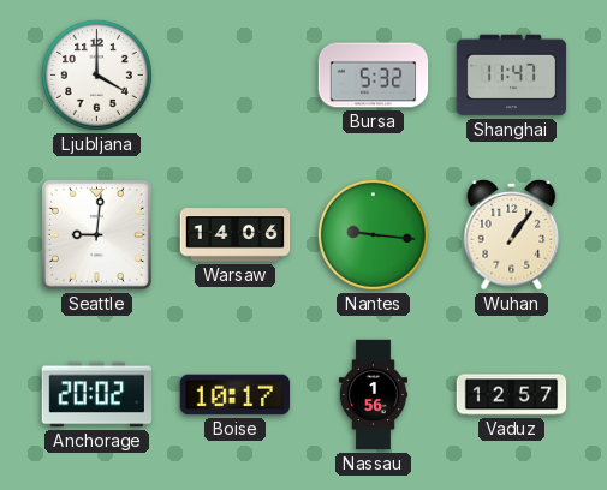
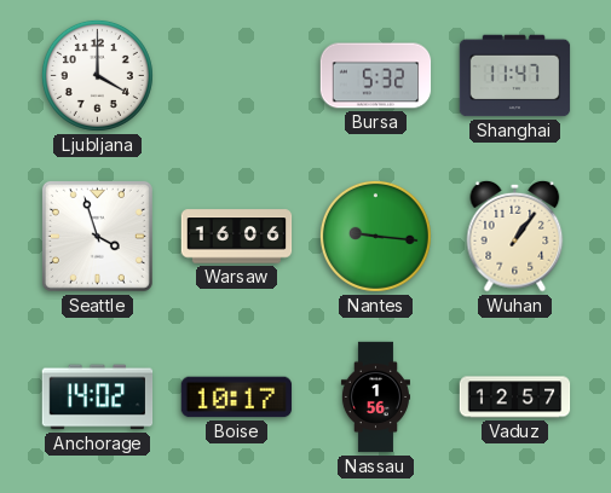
Seattle: 9:01 -> 3:57
Warsaw: 14:06 -> 16:06
Anchorage: 20:02 -> 14:02
